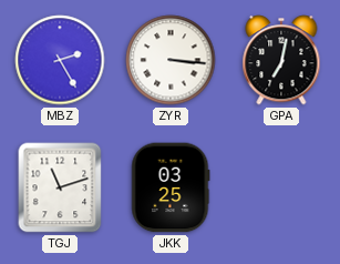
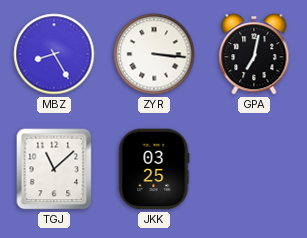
MBZ: 2:25 -> 8:25
TGJ: 11:12 -> 11:08
